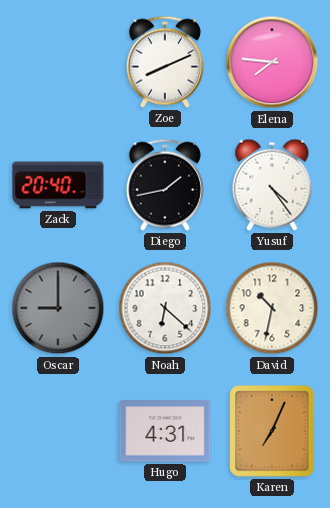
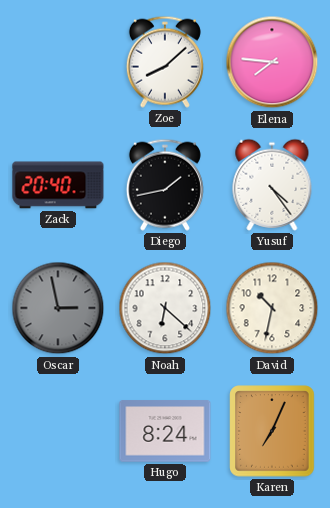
Zoe: 8:11 -> 8:08
Oscar: 9:00 -> 2:58
Hugo: 4:31 -> 8:24
